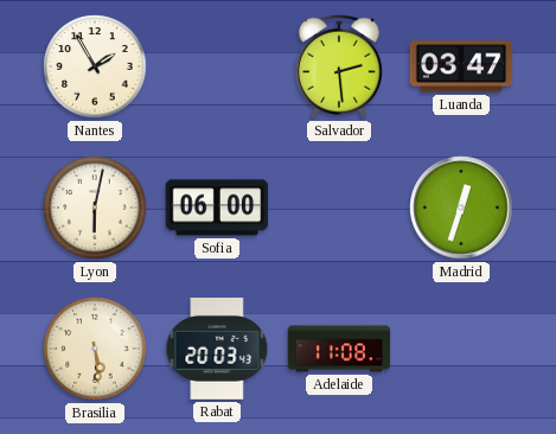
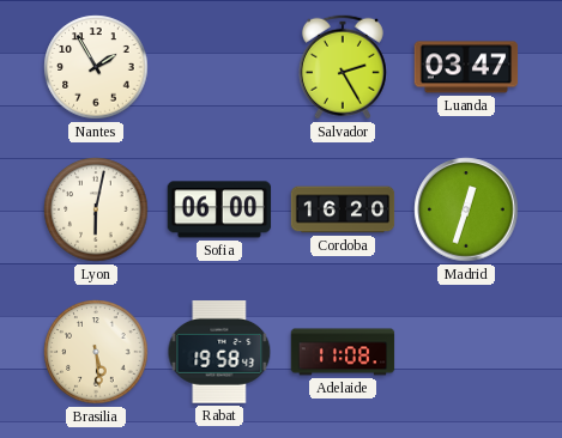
Salvador: 2:29 -> 2:25
Cordoba: none -> 16:20
Rabat: 20:03 -> 19:58
